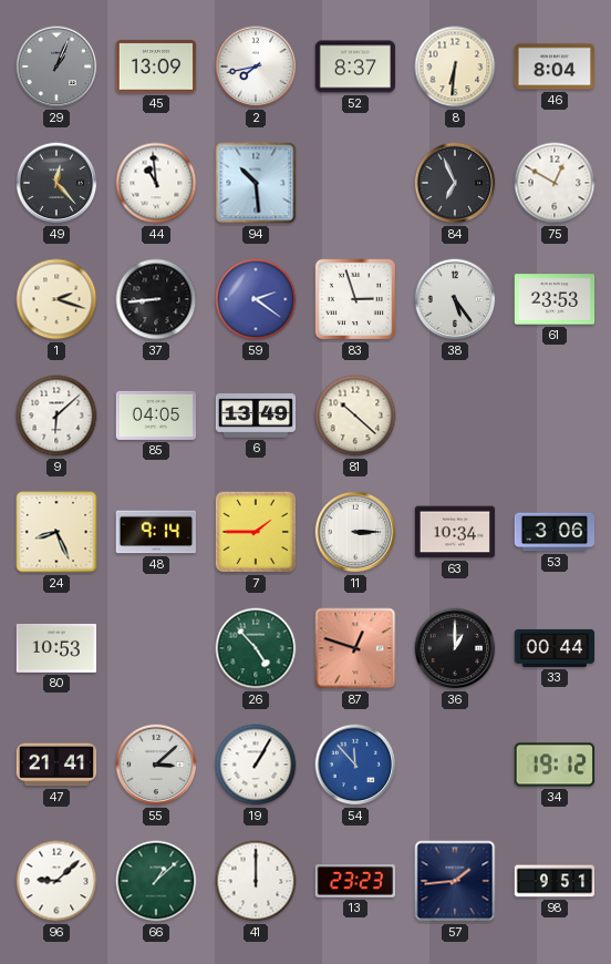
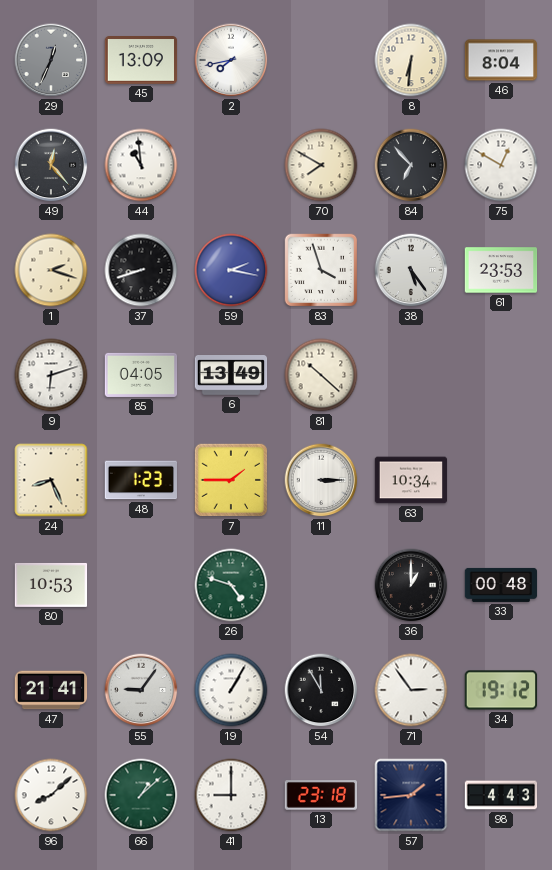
29: 1:04 -> 12:34
52: 8:37 -> none
94: 10:29 -> none
70: none -> 7:50
84: 6:56 -> 6:53
37: 8:44 -> 8:42
59: 2:21 -> 2:17
83: 2:57 -> 3:57
9: 6:08 -> 6:12
48: 9:14 -> 1:23
53: 3:06 -> none
26: 4:53 -> 4:48
87: 12:48 -> none
33: 00:44 -> 00:48
55: 3:08 -> 9:06
54: 11:53 -> 11:55
54 dial: blue -> black
71: none -> 2:54
96: 9:08 -> 8:08
41: 12:00 -> 9:00
13: 23:23 -> 23:18
98: 9:51 -> 4:43
